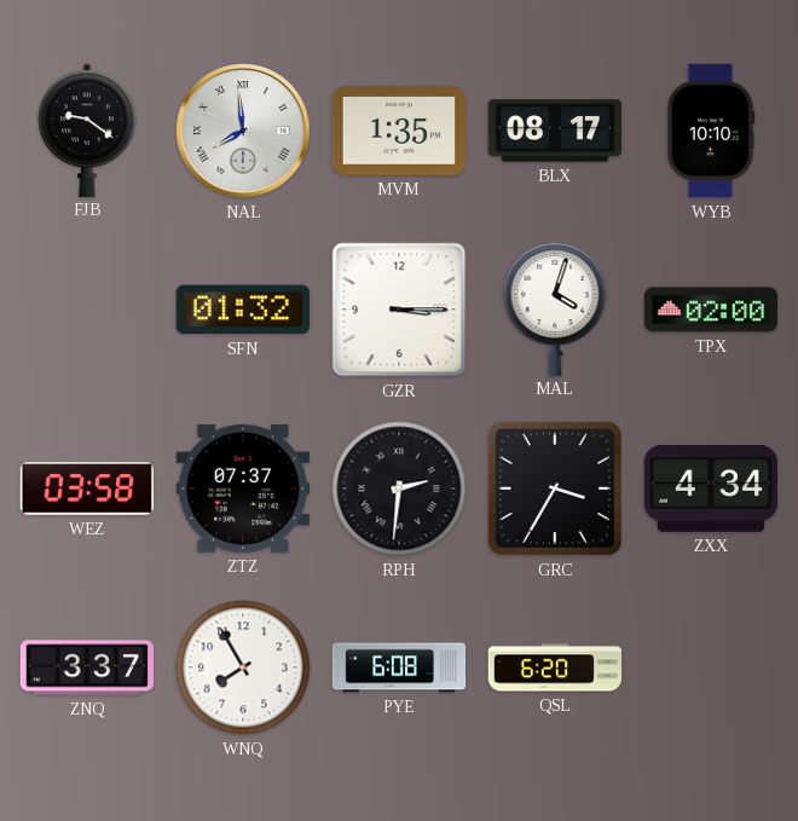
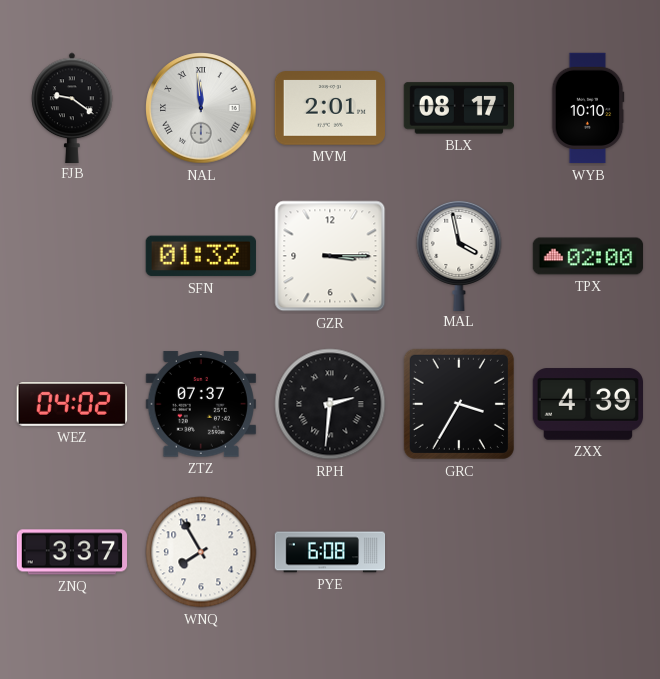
NAL: 7:59 -> 11:59
MVM: 1:35 -> 2:01
MAL: 4:03 -> 3:58
WEZ: 03:58 -> 04:02
ZXX: 4:34 -> 4:39
QSL: 6:20 -> none
